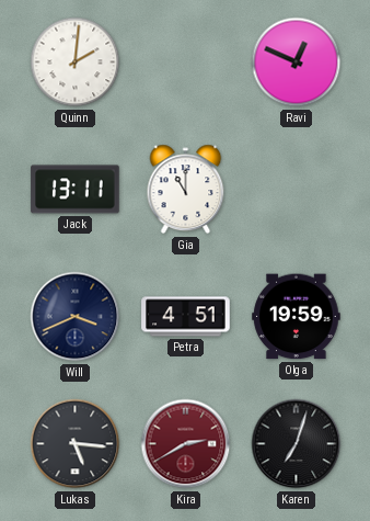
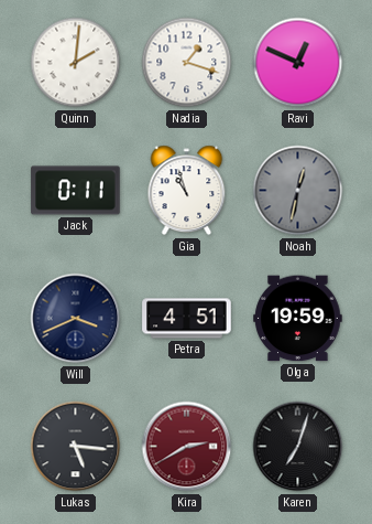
Nadia: none -> 1:18
Jack: 13:11 -> 0:11
Gia: 11:00 -> 10:57
Noah: none -> 12:32
